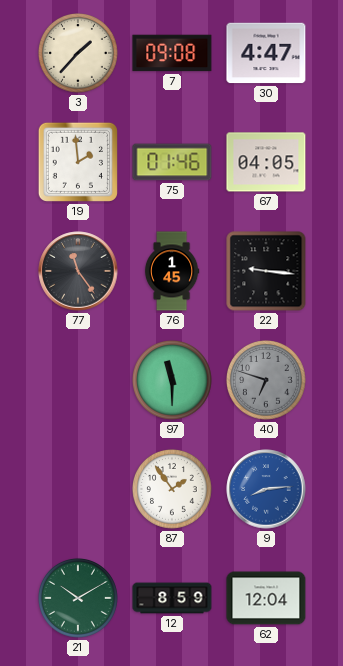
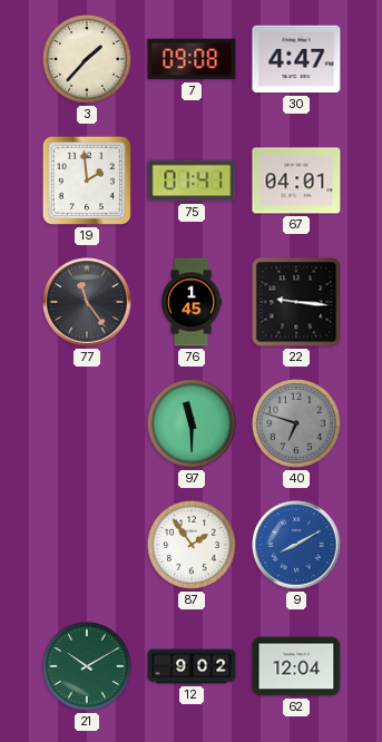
75: 01:46 -> 01:41
67: 04:05 -> 04:01
9: 8:14 -> 8:10
12: 8:59 -> 9:02
